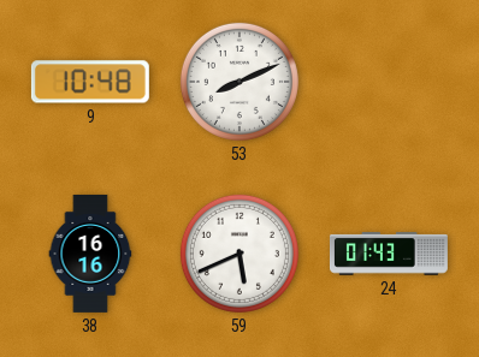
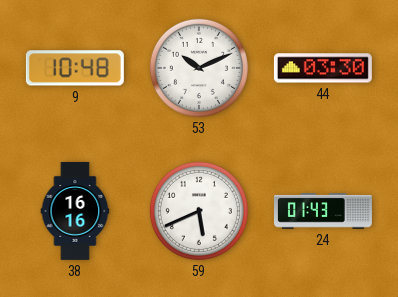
53: 8:11 -> 10:11
44: none -> 03:30
